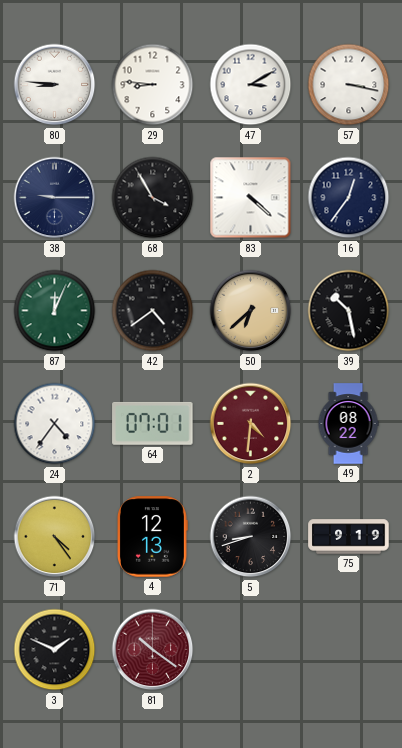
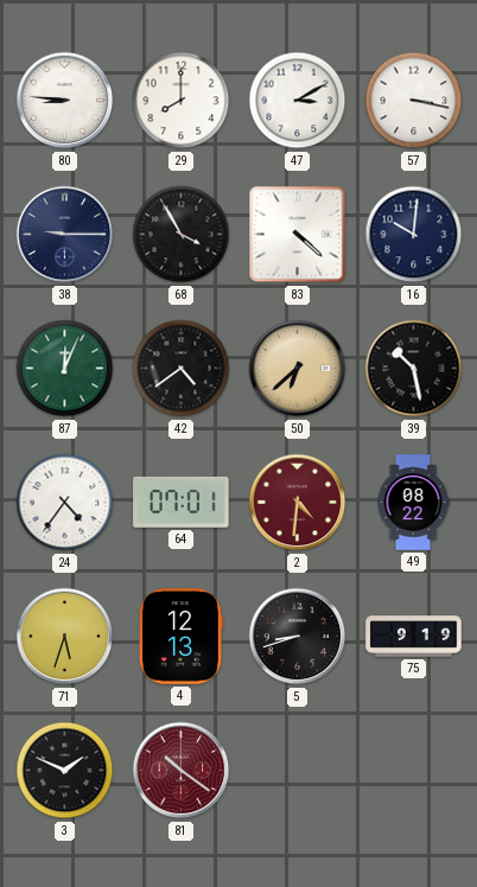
29: 8:46 -> 8:00
16: 12:36 -> 10:01
71: 4:24 -> 5:33
